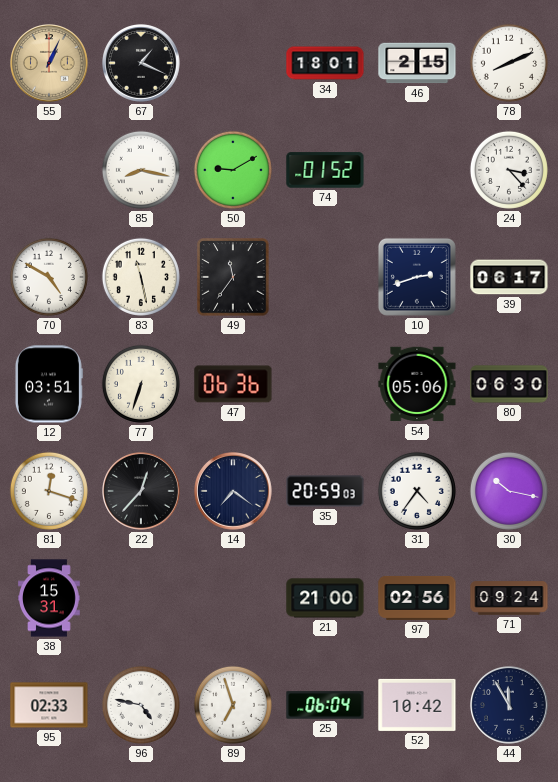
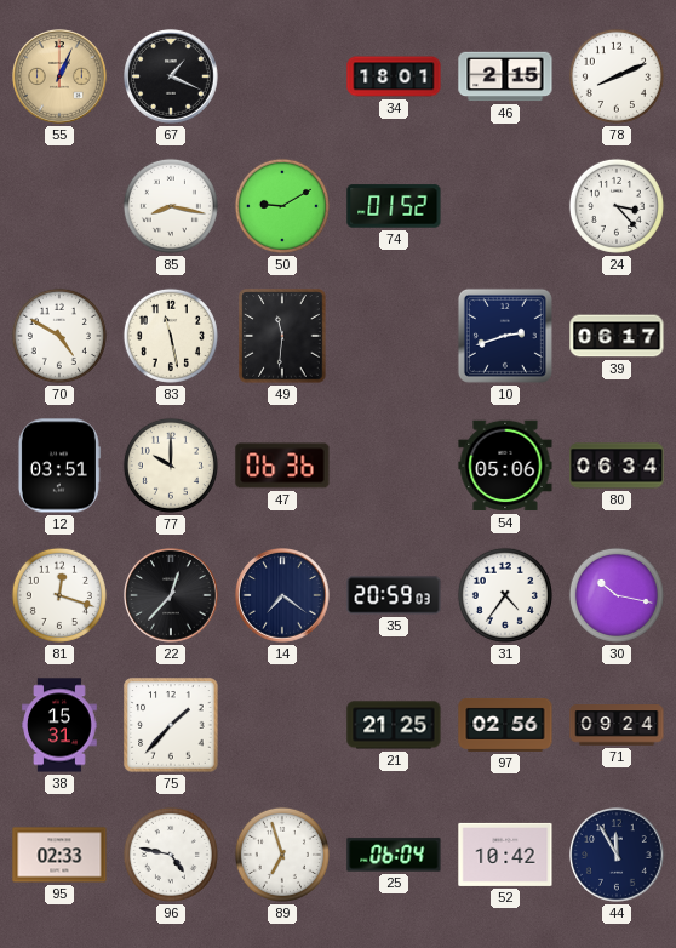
49: 11:36 -> 11:31
77: 6:33 -> 10:00
80: 06:30 -> 06:34
75: none -> 1:37
21: 21:00 -> 21:25
